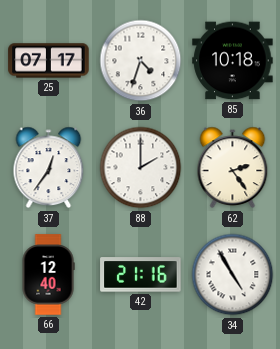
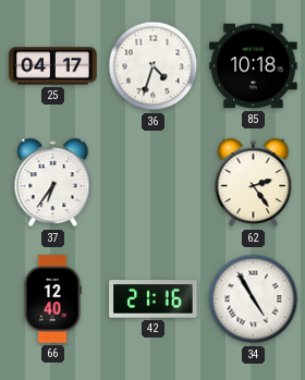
25: 07:17 -> 04:17
37: 12:36 -> 6:36
88: 2:00 -> none
